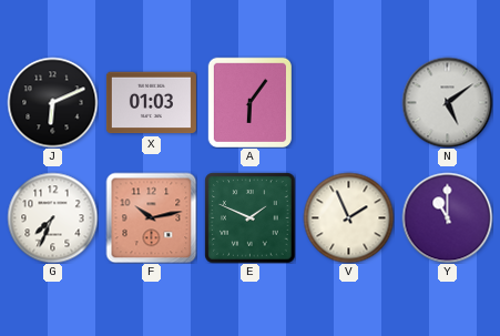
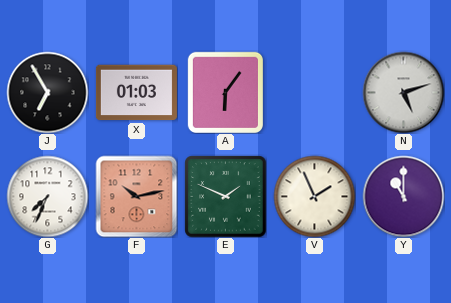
J: 6:11 -> 6:55
N: 5:09 -> 5:12
